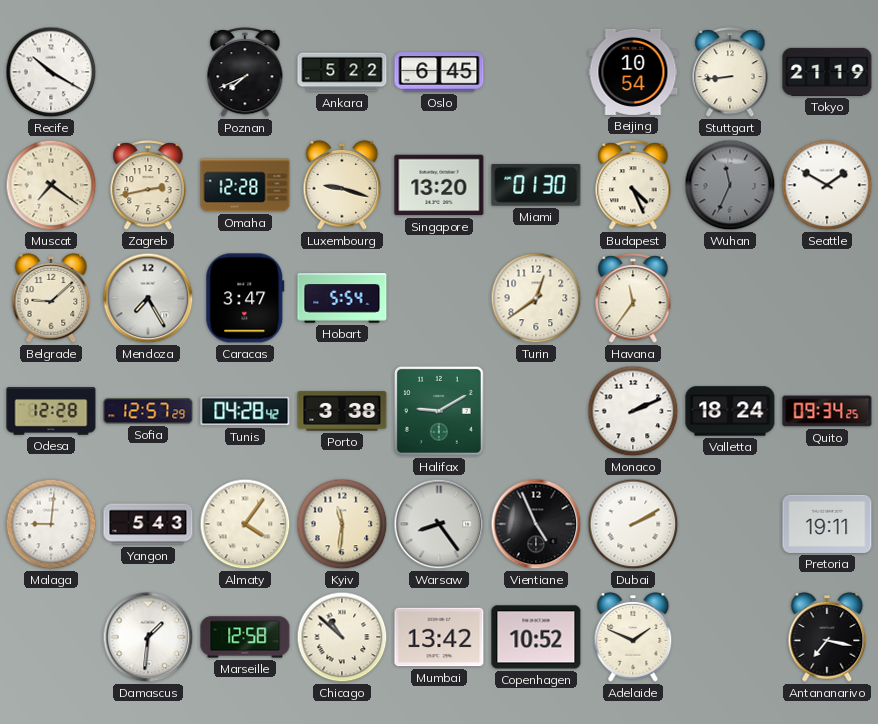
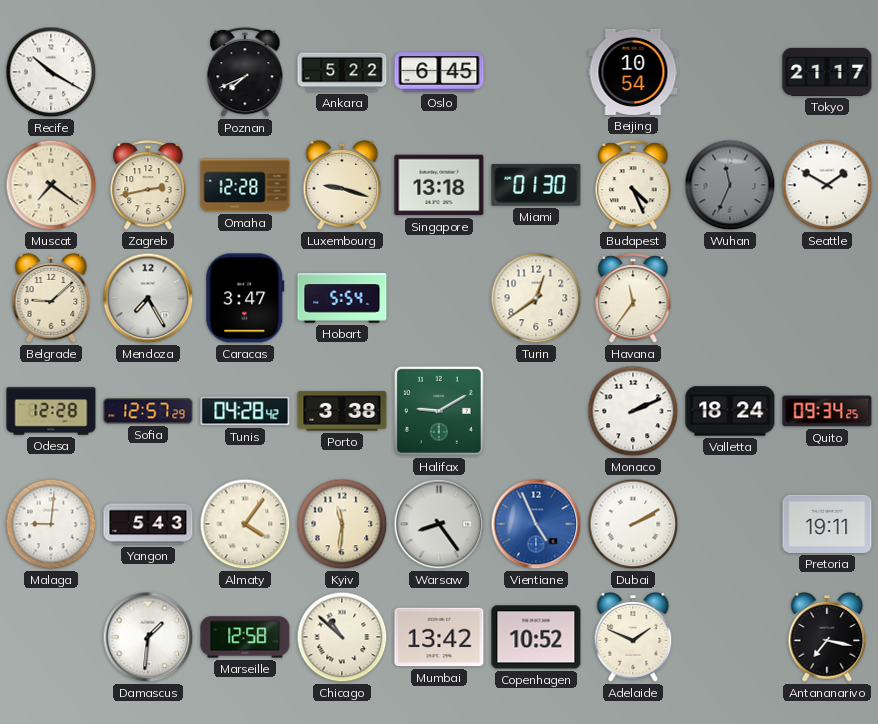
Stuttgart: 8:44 -> none
Tokyo: 21:19 -> 21:17
Singapore: 13:20 -> 13:18
Vientiane dial: black -> blue
